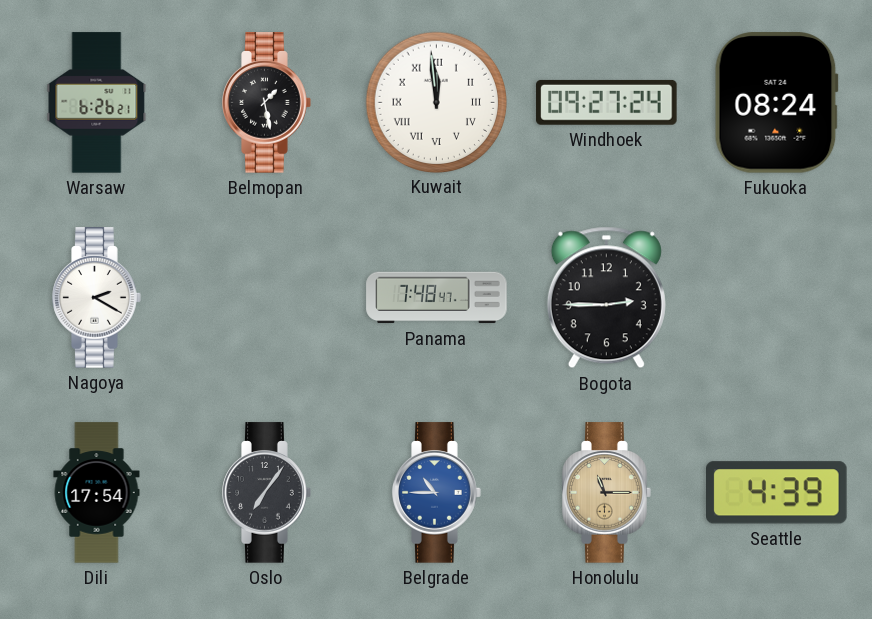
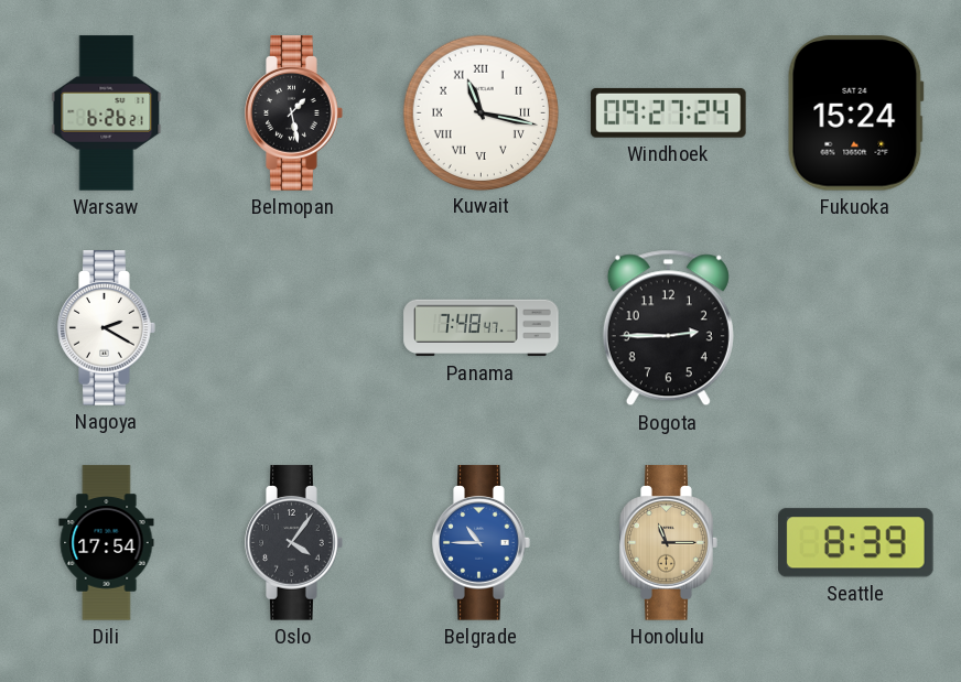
Kuwait: 11:59 -> 11:17
Fukuoka: 08:24 -> 15:24
Oslo: 7:06 -> 4:06
Seattle: 4:39 -> 8:39
